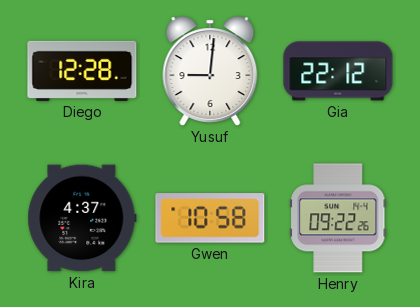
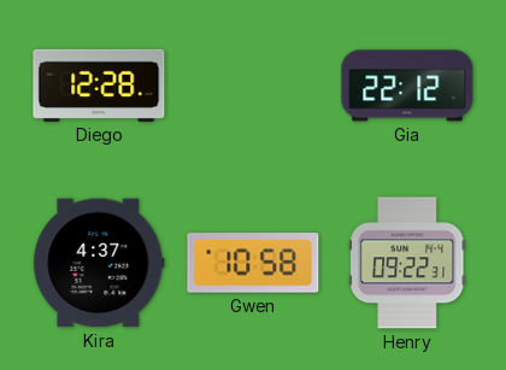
Yusuf: 9:01 -> none
Henry: 09:22:26 -> 09:22:31
